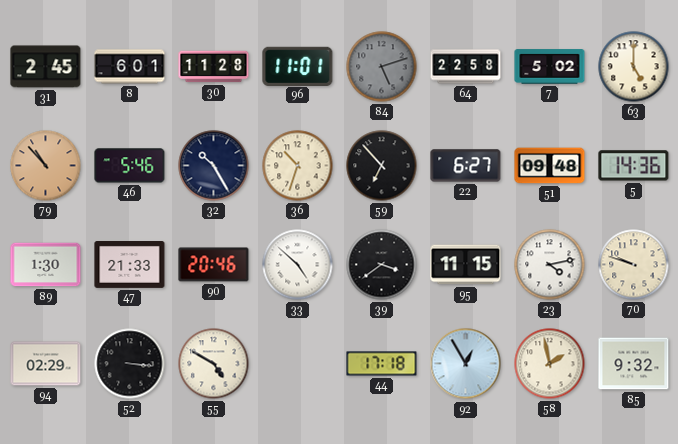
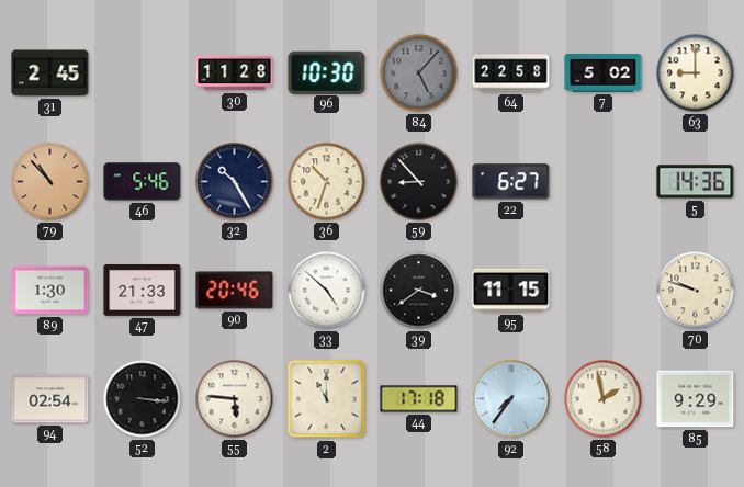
8: 6:01 -> none
96: 11:01 -> 10:30
84: 5:12 -> 5:07
63: 5:00 -> 9:00
59: 6:53 -> 8:53
51: 09:48 -> none
23: 4:13 -> none
94: 02:29 -> 02:54
55: 4:50 -> 5:46
2: none -> 11:00
92: 12:55 -> 7:36
85: 9:32 -> 9:29
